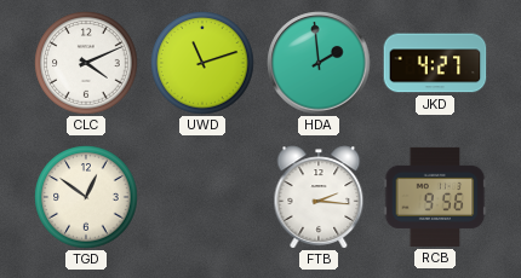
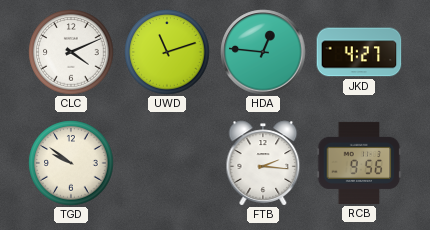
HDA: 1:59 -> 12:46
TGD: 12:51 -> 9:51
